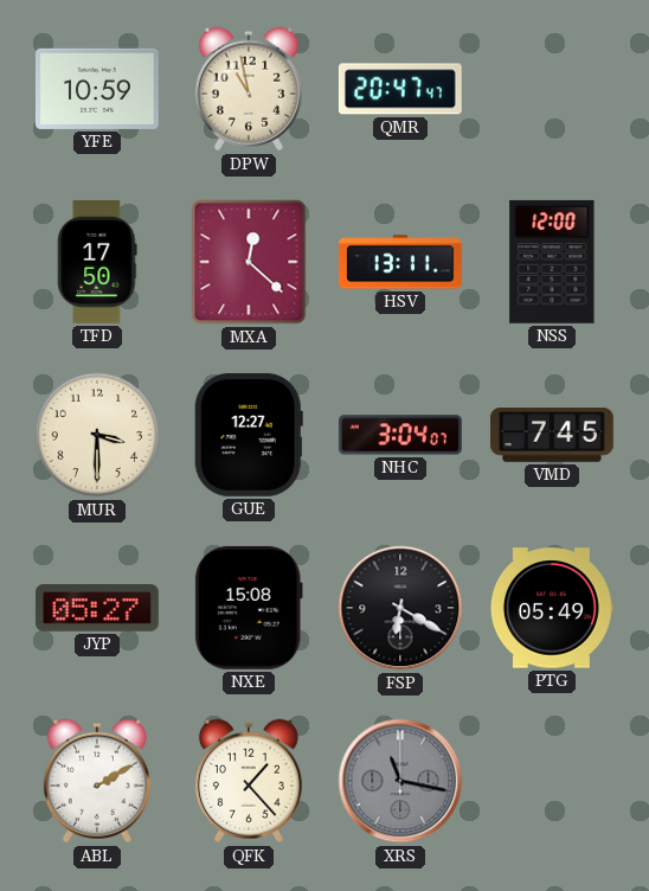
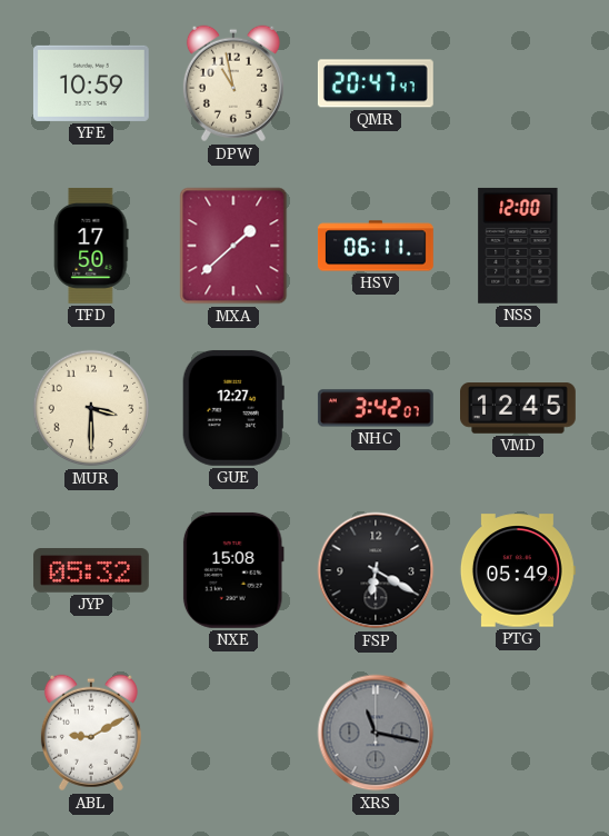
MXA: 12:22 -> 1:38
HSV: 13:11 -> 06:11
NHC: 3:04 -> 3:42
VMD: 7:45 -> 12:45
JYP: 05:27 -> 05:32
ABL: 2:10 -> 9:10
QFK: 1:23 -> none
